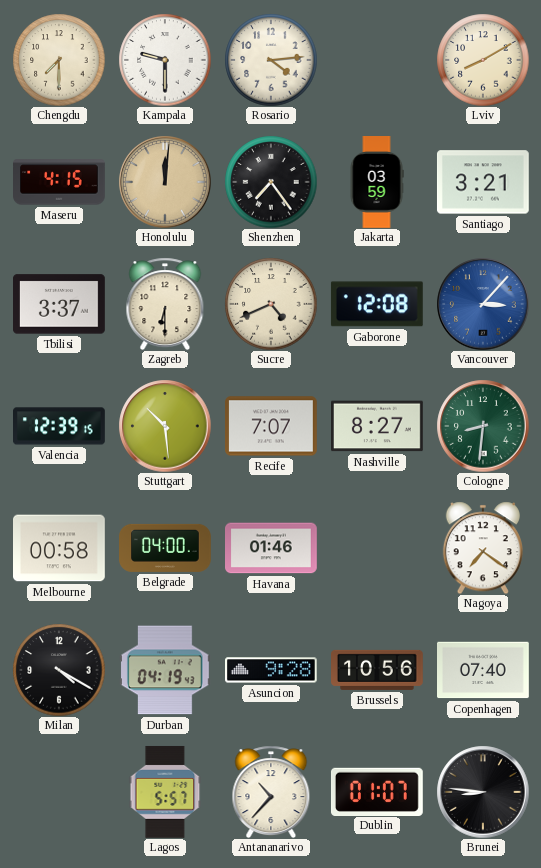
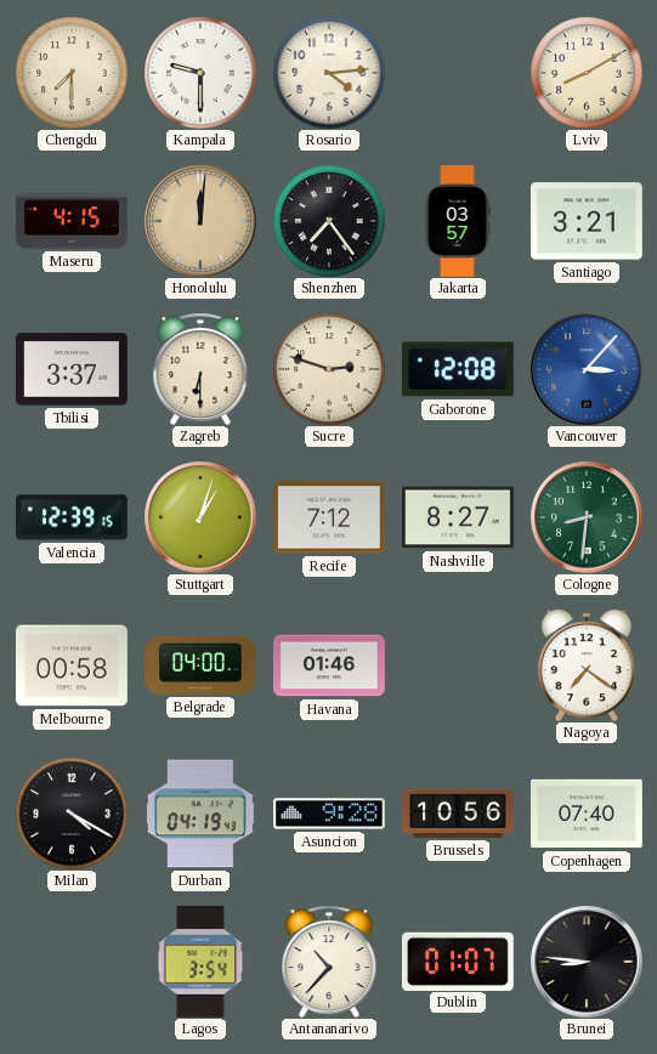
Jakarta: 03:59 -> 03:57
Sucre: 4:41 -> 2:48
Stuttgart: 10:29 -> 1:03
Recife: 7:07 -> 7:12
Lagos: 5:57 -> 3:54
